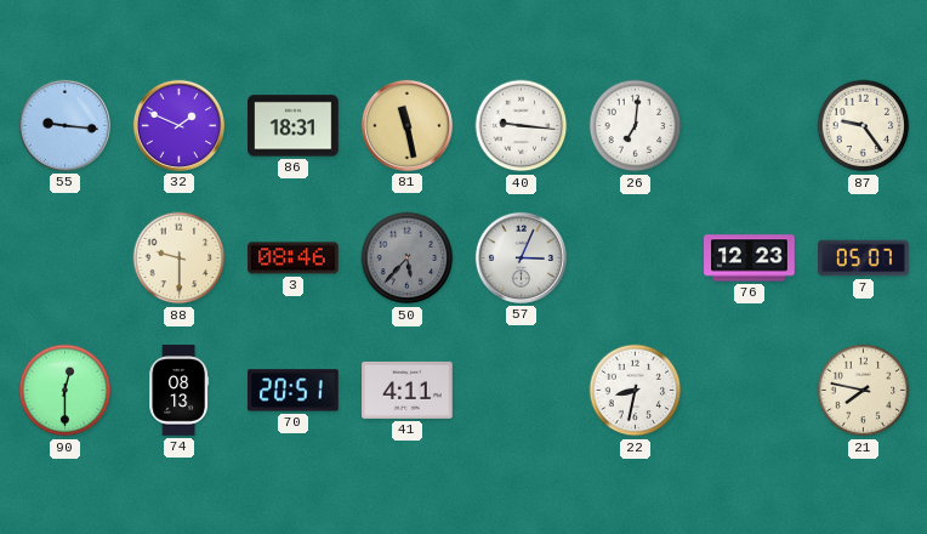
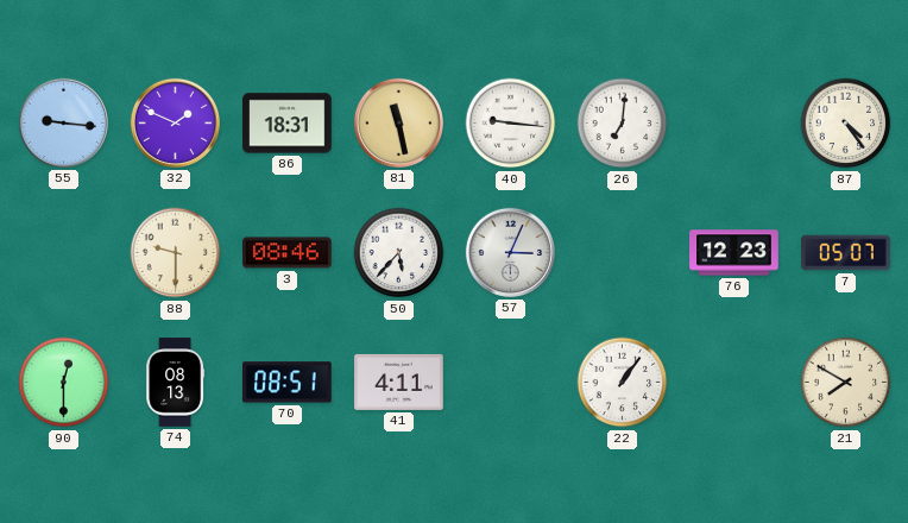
87: 9:24 -> 4:24
50 dial: grey -> white
70: 20:51 -> 08:51
22: 8:32 -> 1:06
21: 7:47 -> 7:50
